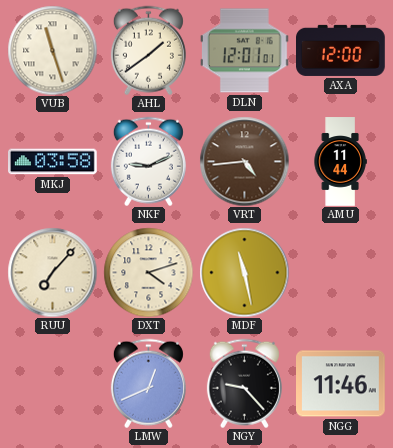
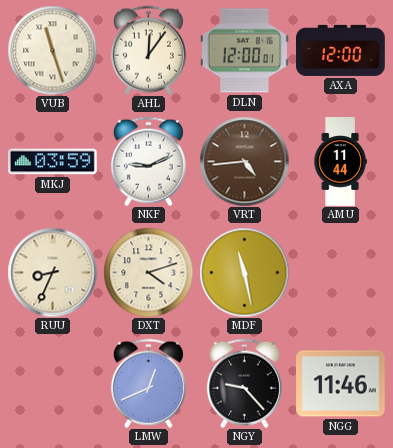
AHL: 1:39 -> 12:06
DLN: 12:01 -> 12:00
MKJ: 03:58 -> 03:59
RUU: 7:07 -> 8:34
